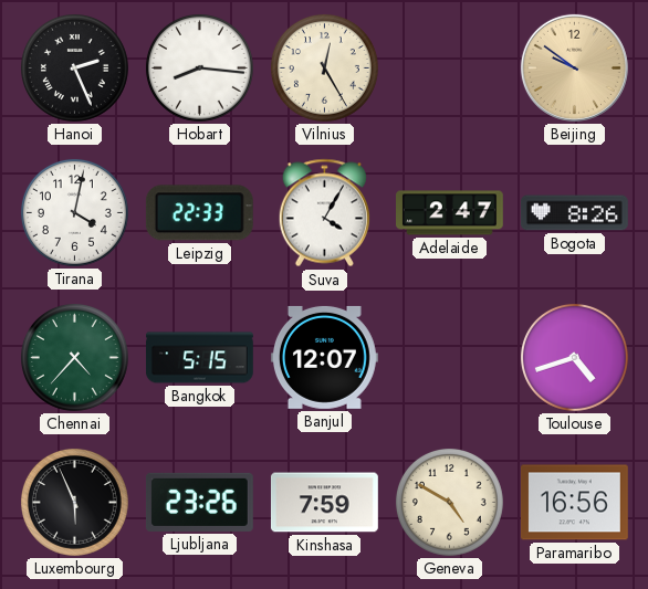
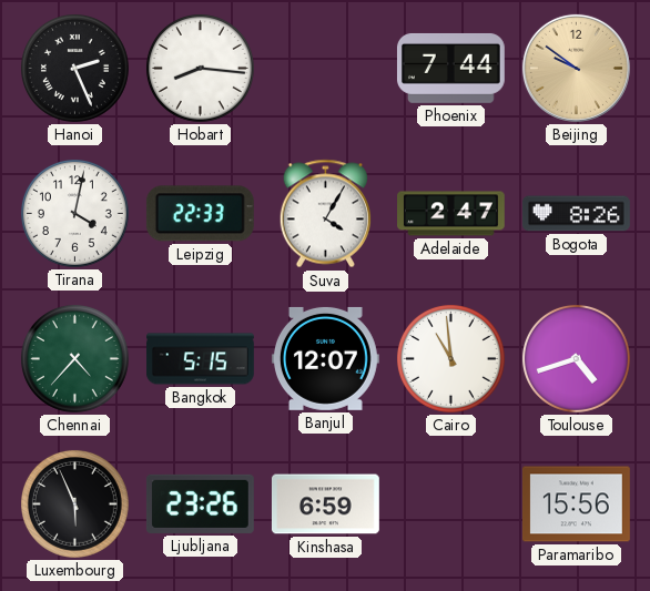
Vilnius: 12:25 -> none
Phoenix: none -> 7:44
Cairo: none -> 10:59
Kinshasa: 7:59 -> 6:59
Geneva: 4:50 -> none
Paramaribo: 16:56 -> 15:56
